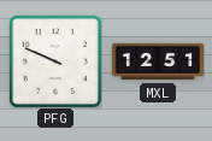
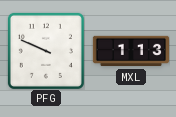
MXL: 12:51 -> 1:13
